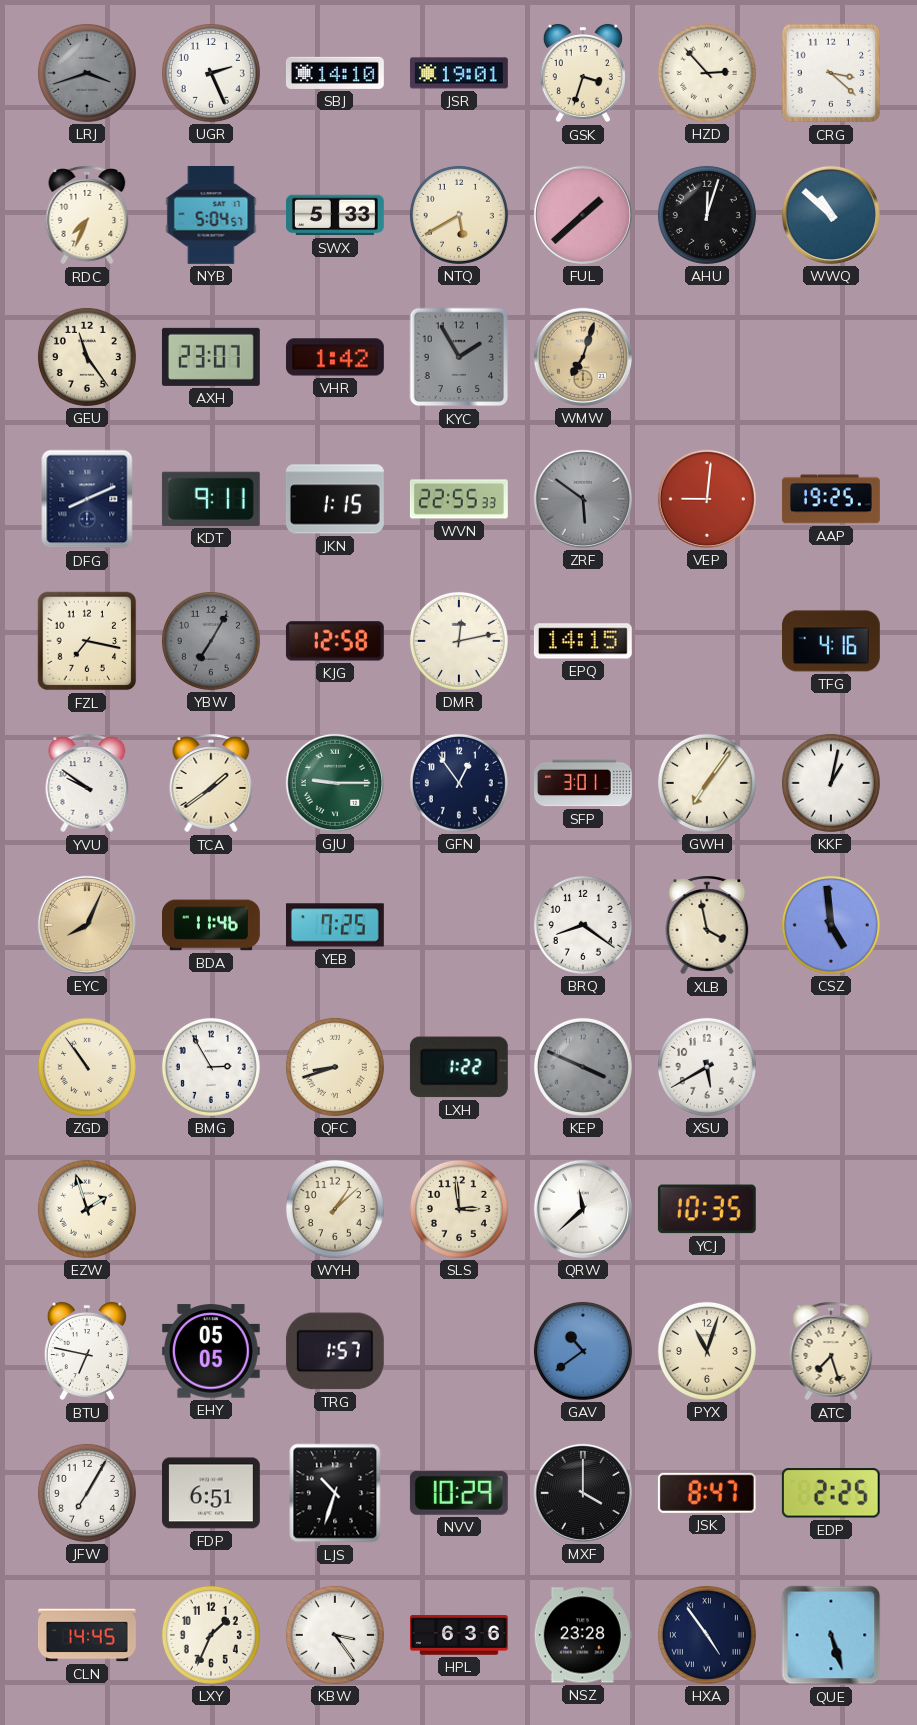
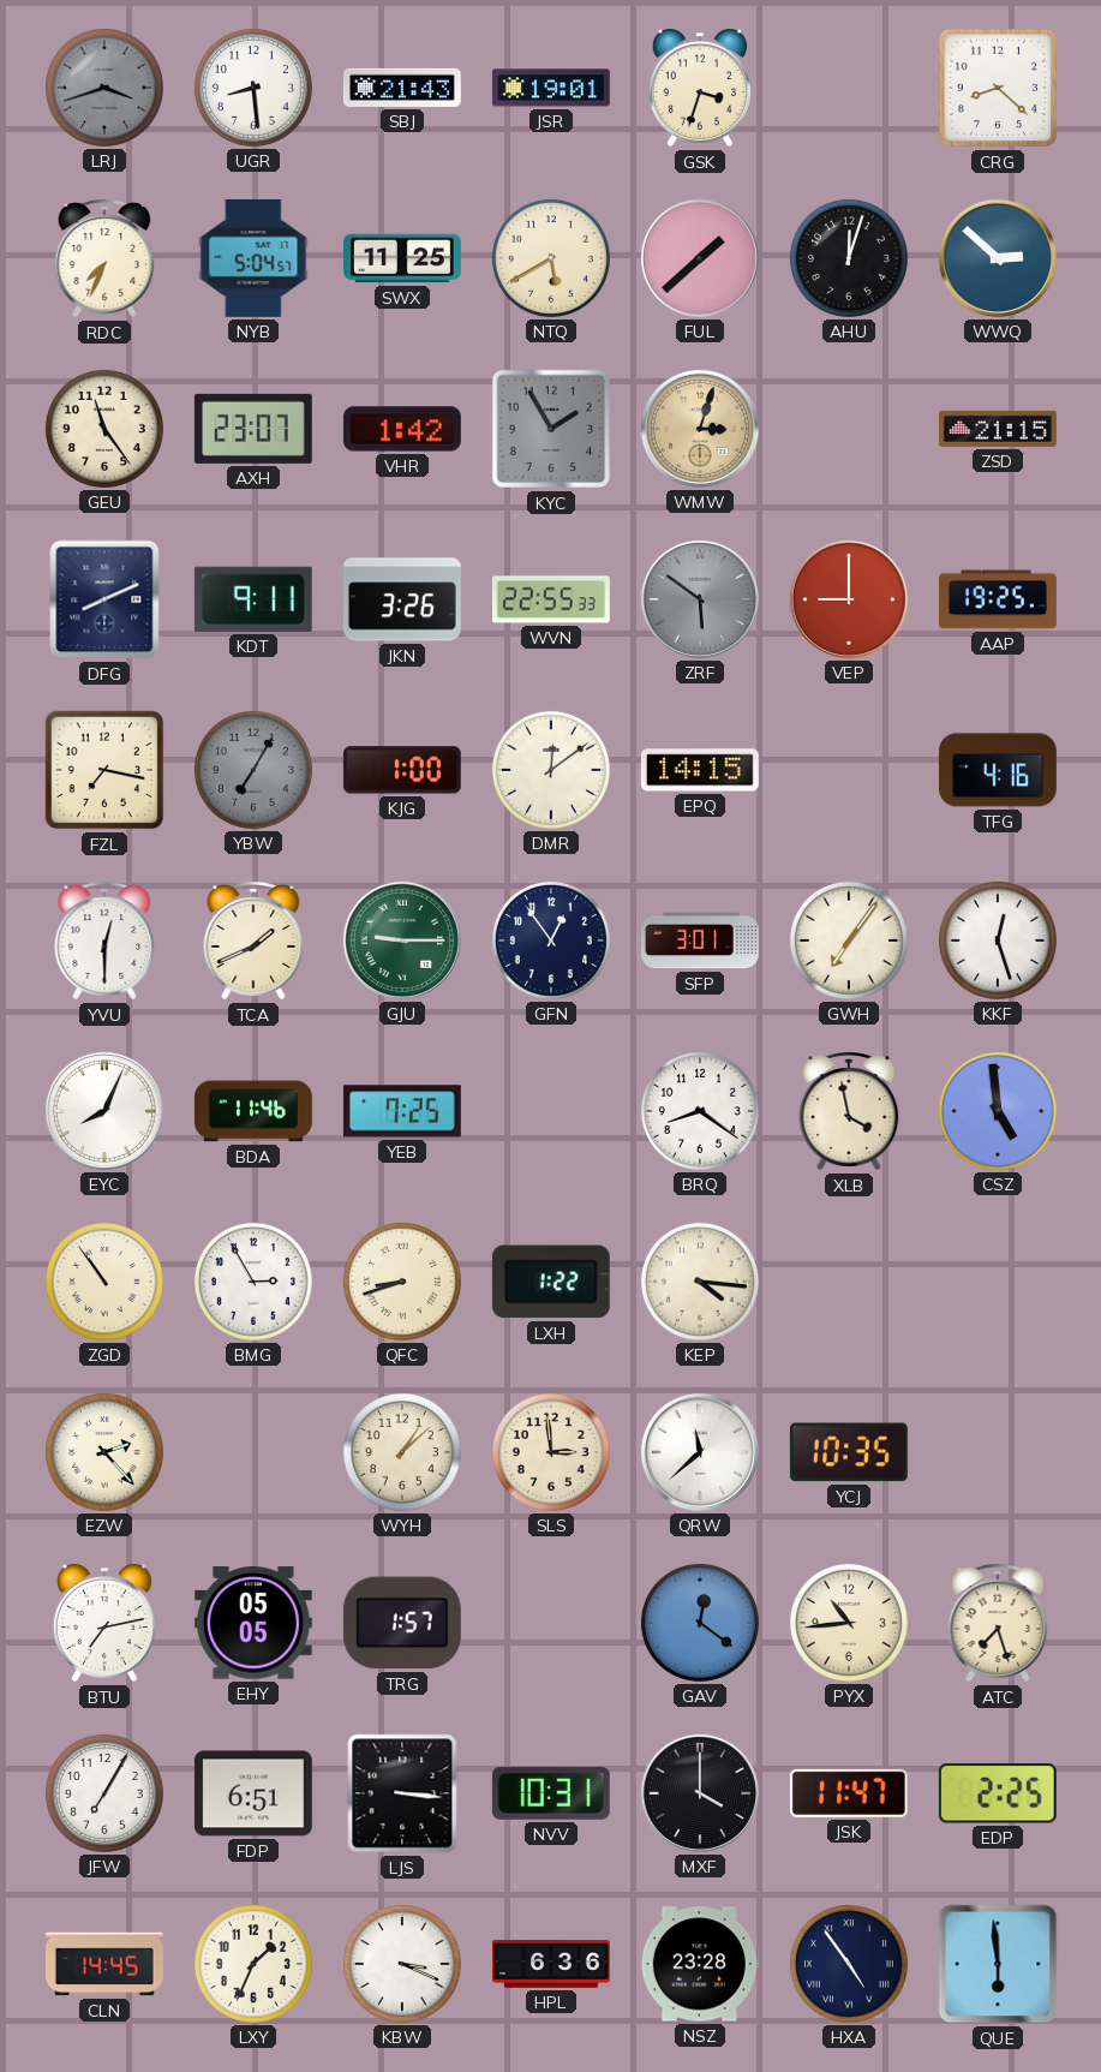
UGR: 2:26 -> 8:29
SBJ: 14:10 -> 21:43
HZD: 2:53 -> none
CRG: 3:22 -> 8:22
SWX: 5:33 -> 11:25
WWQ: 10:52 -> 2:52
WMW: 7:03 -> 3:03
ZSD: none -> 21:15
JKN: 1:15 -> 3:26
VEP: 9:01 -> 9:00
KJG: 12:58 -> 1:00
DMR: 12:13 -> 12:09
YVU: 9:51 -> 12:30
TCA: 1:39 -> 1:41
KKF: 1:02 -> 12:27
EYC dial: champagne -> white
KEP: 3:49 -> 4:16
KEP dial: grey -> cream
XSU: 5:40 -> none
EZW: 1:57 -> 2:23
BTU: 6:47 -> 7:13
GAV: 10:39 -> 12:21
PYX: 11:03 -> 10:44
LJS: 10:33 -> 3:16
NVV: 10:29 -> 10:31
JSK: 8:47 -> 11:47
KBW: 3:24 -> 3:19
QUE: 5:27 -> 5:59
